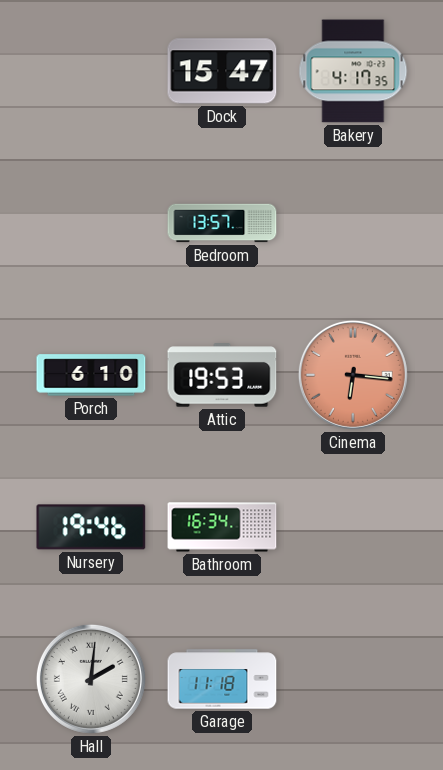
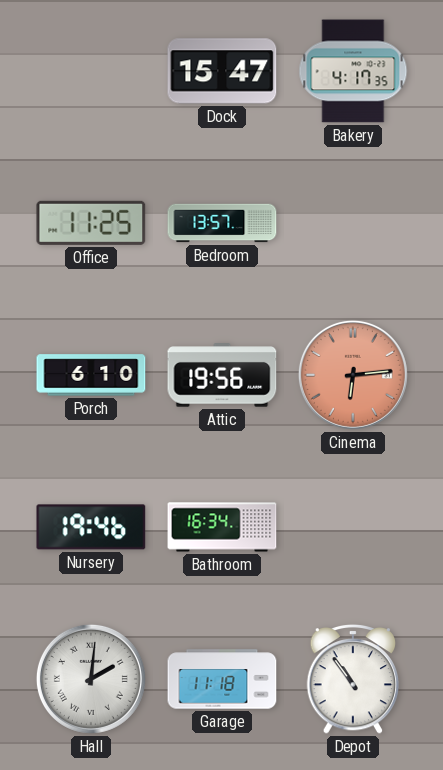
Office: none -> 11:25
Attic: 19:53 -> 19:56
Cinema: 6:16 -> 6:14
Depot: none -> 10:54
